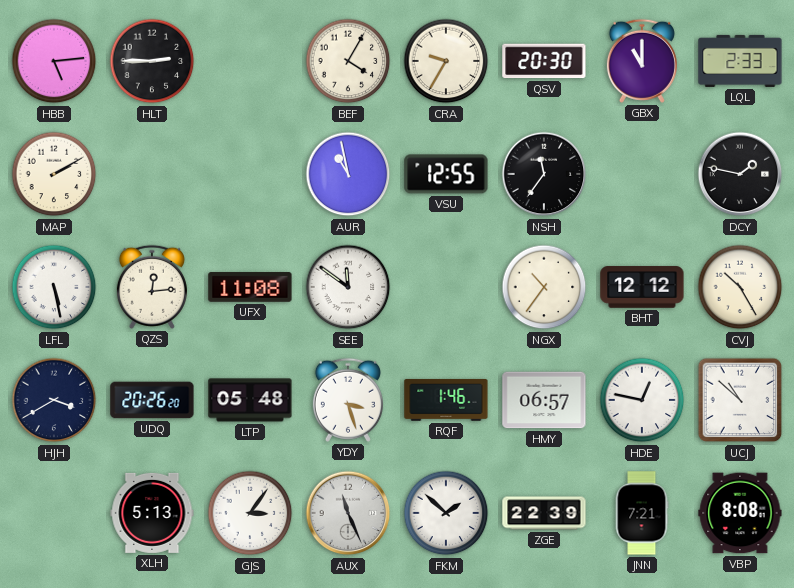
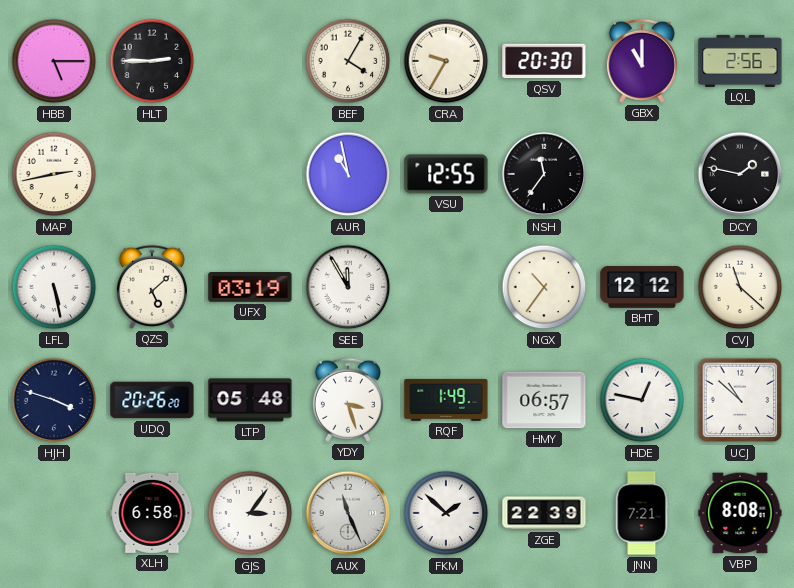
HBB: 5:14 -> 5:15
LQL: 2:33 -> 2:56
MAP: 2:10 -> 2:43
QZS: 12:14 -> 5:08
UFX: 11:08 -> 03:19
SEE: 11:51 -> 11:55
CVJ: 10:25 -> 11:22
HJH: 3:40 -> 3:48
RQF: 1:46 -> 1:49
XLH: 5:13 -> 6:58
